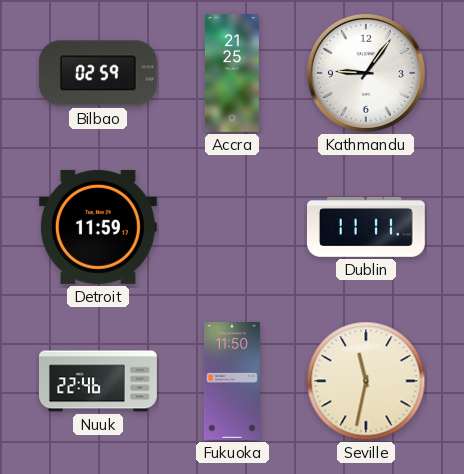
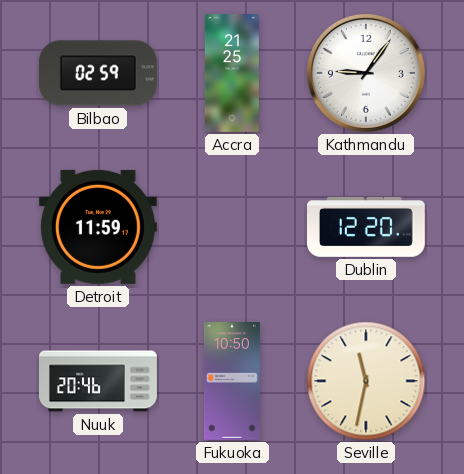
Dublin: 11:11 -> 12:20
Nuuk: 22:46 -> 20:46
Fukuoka: 11:50 -> 10:50
